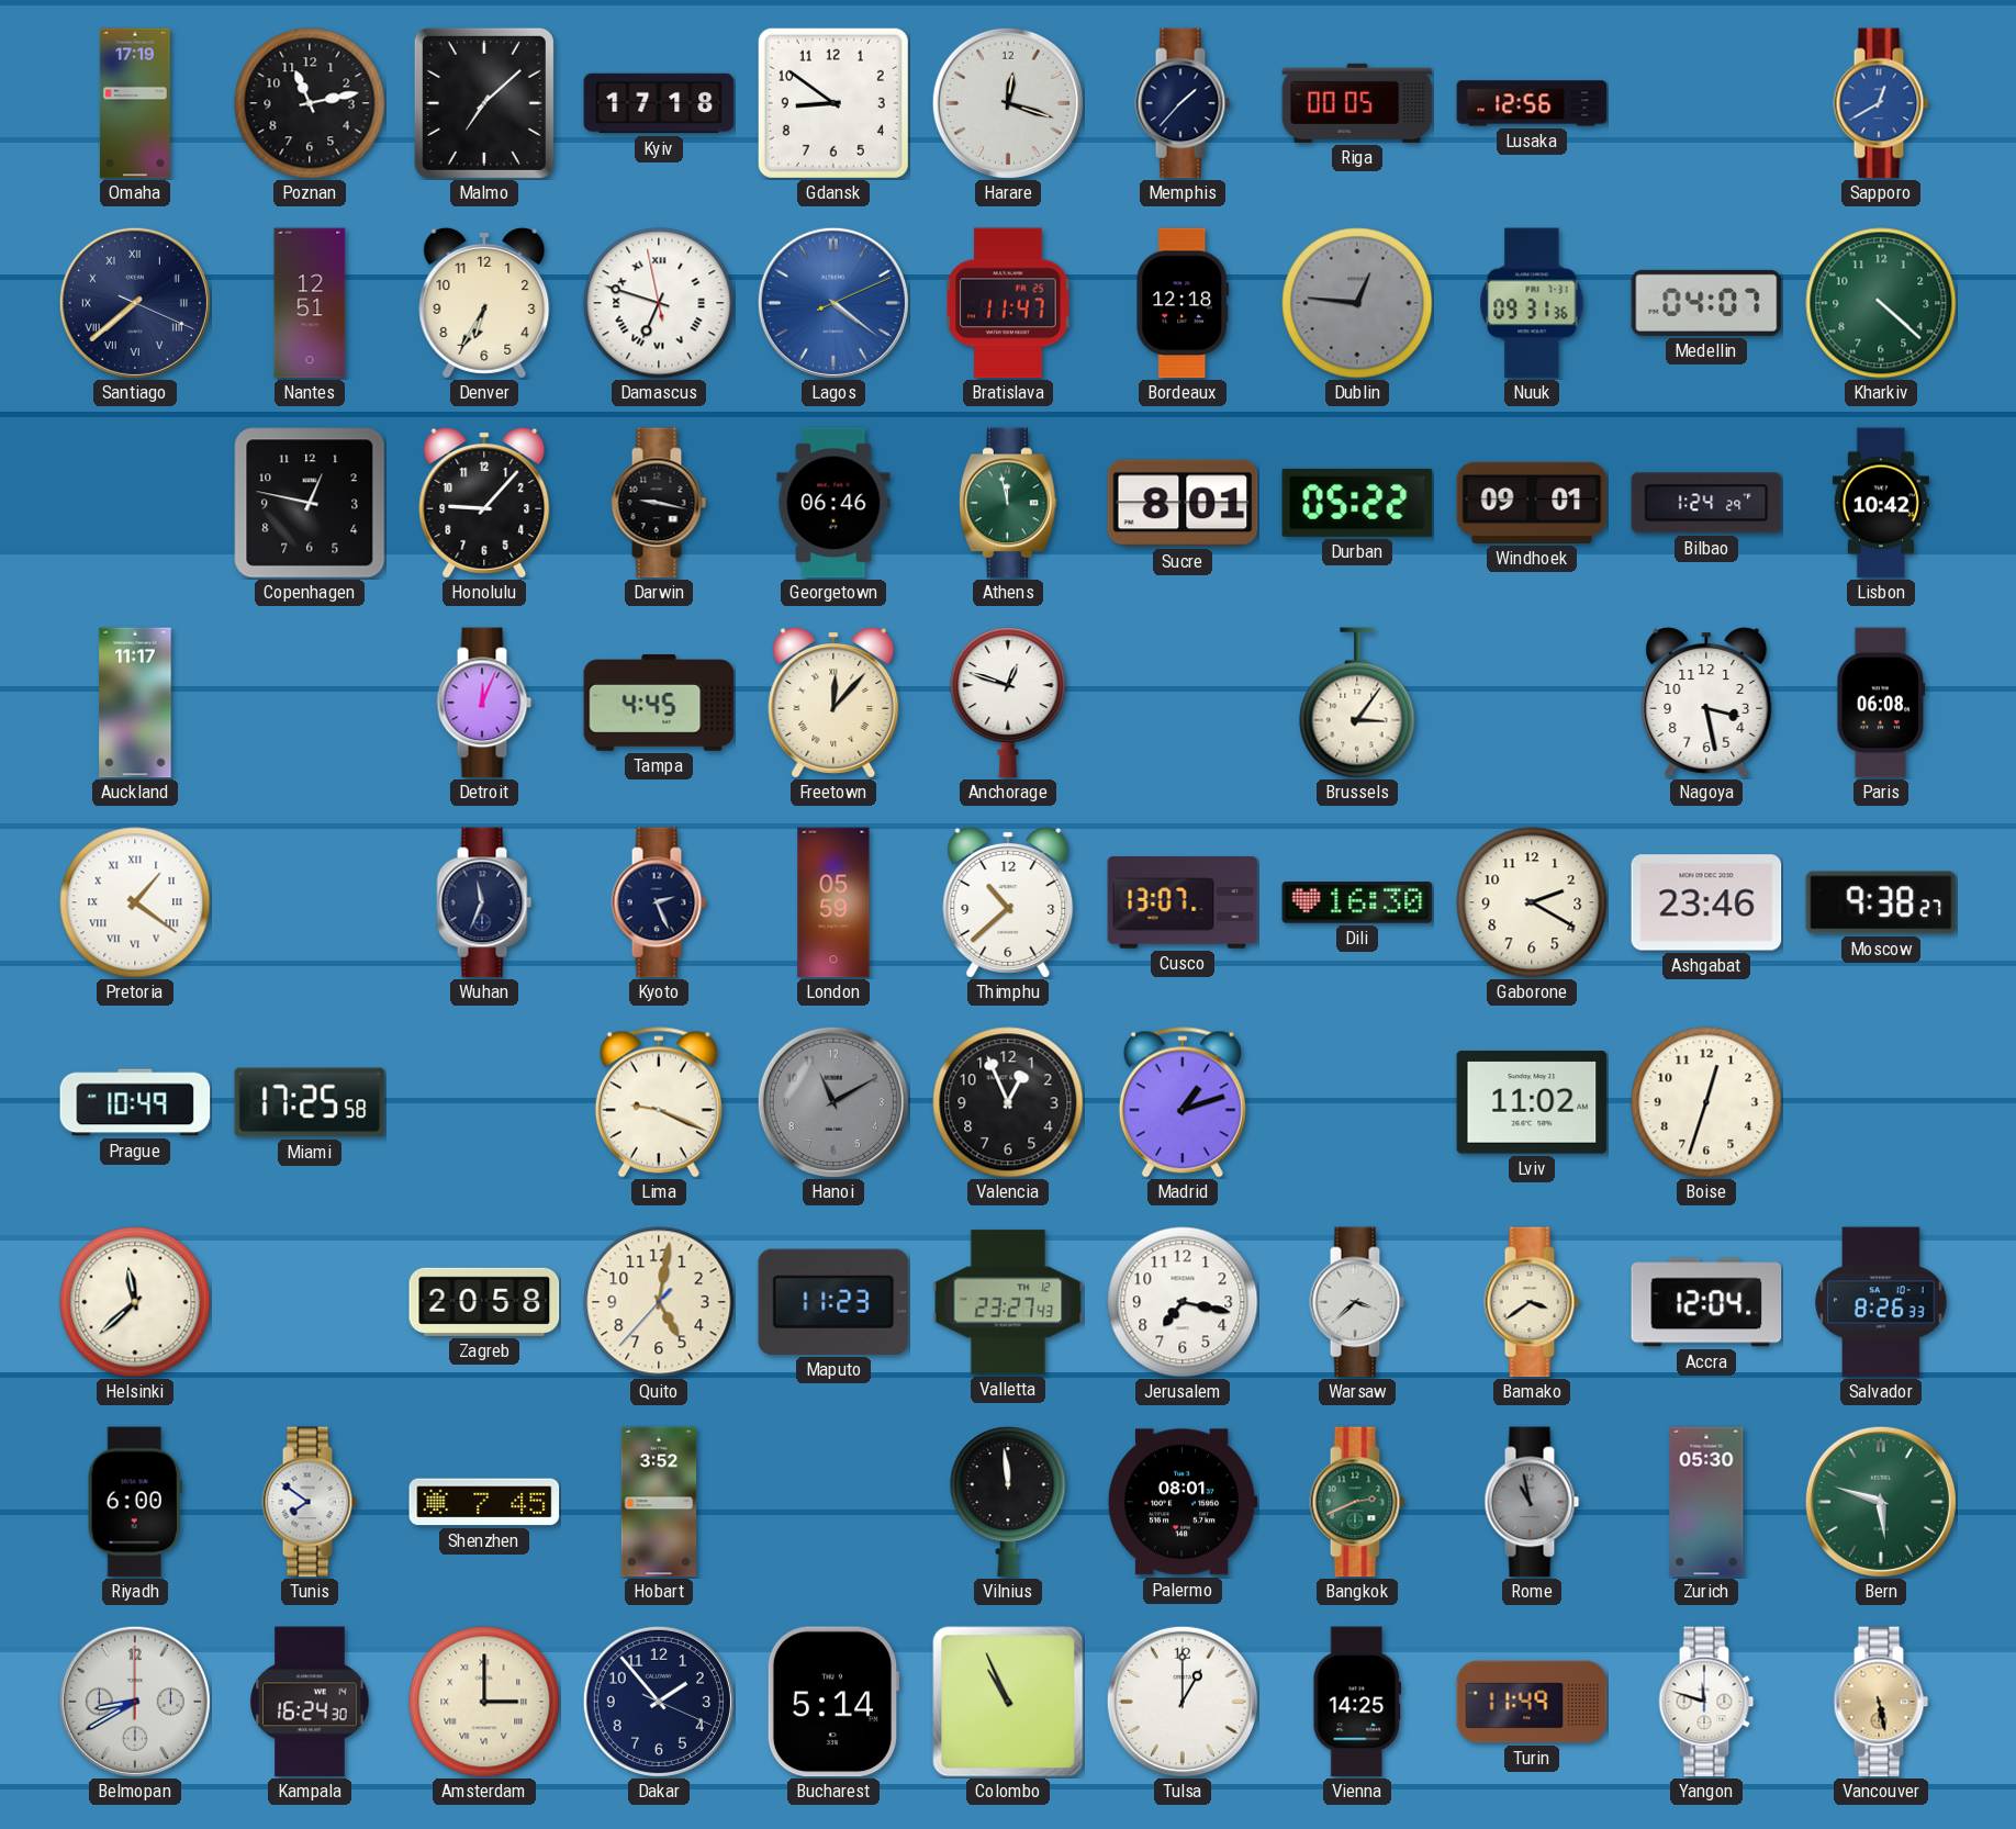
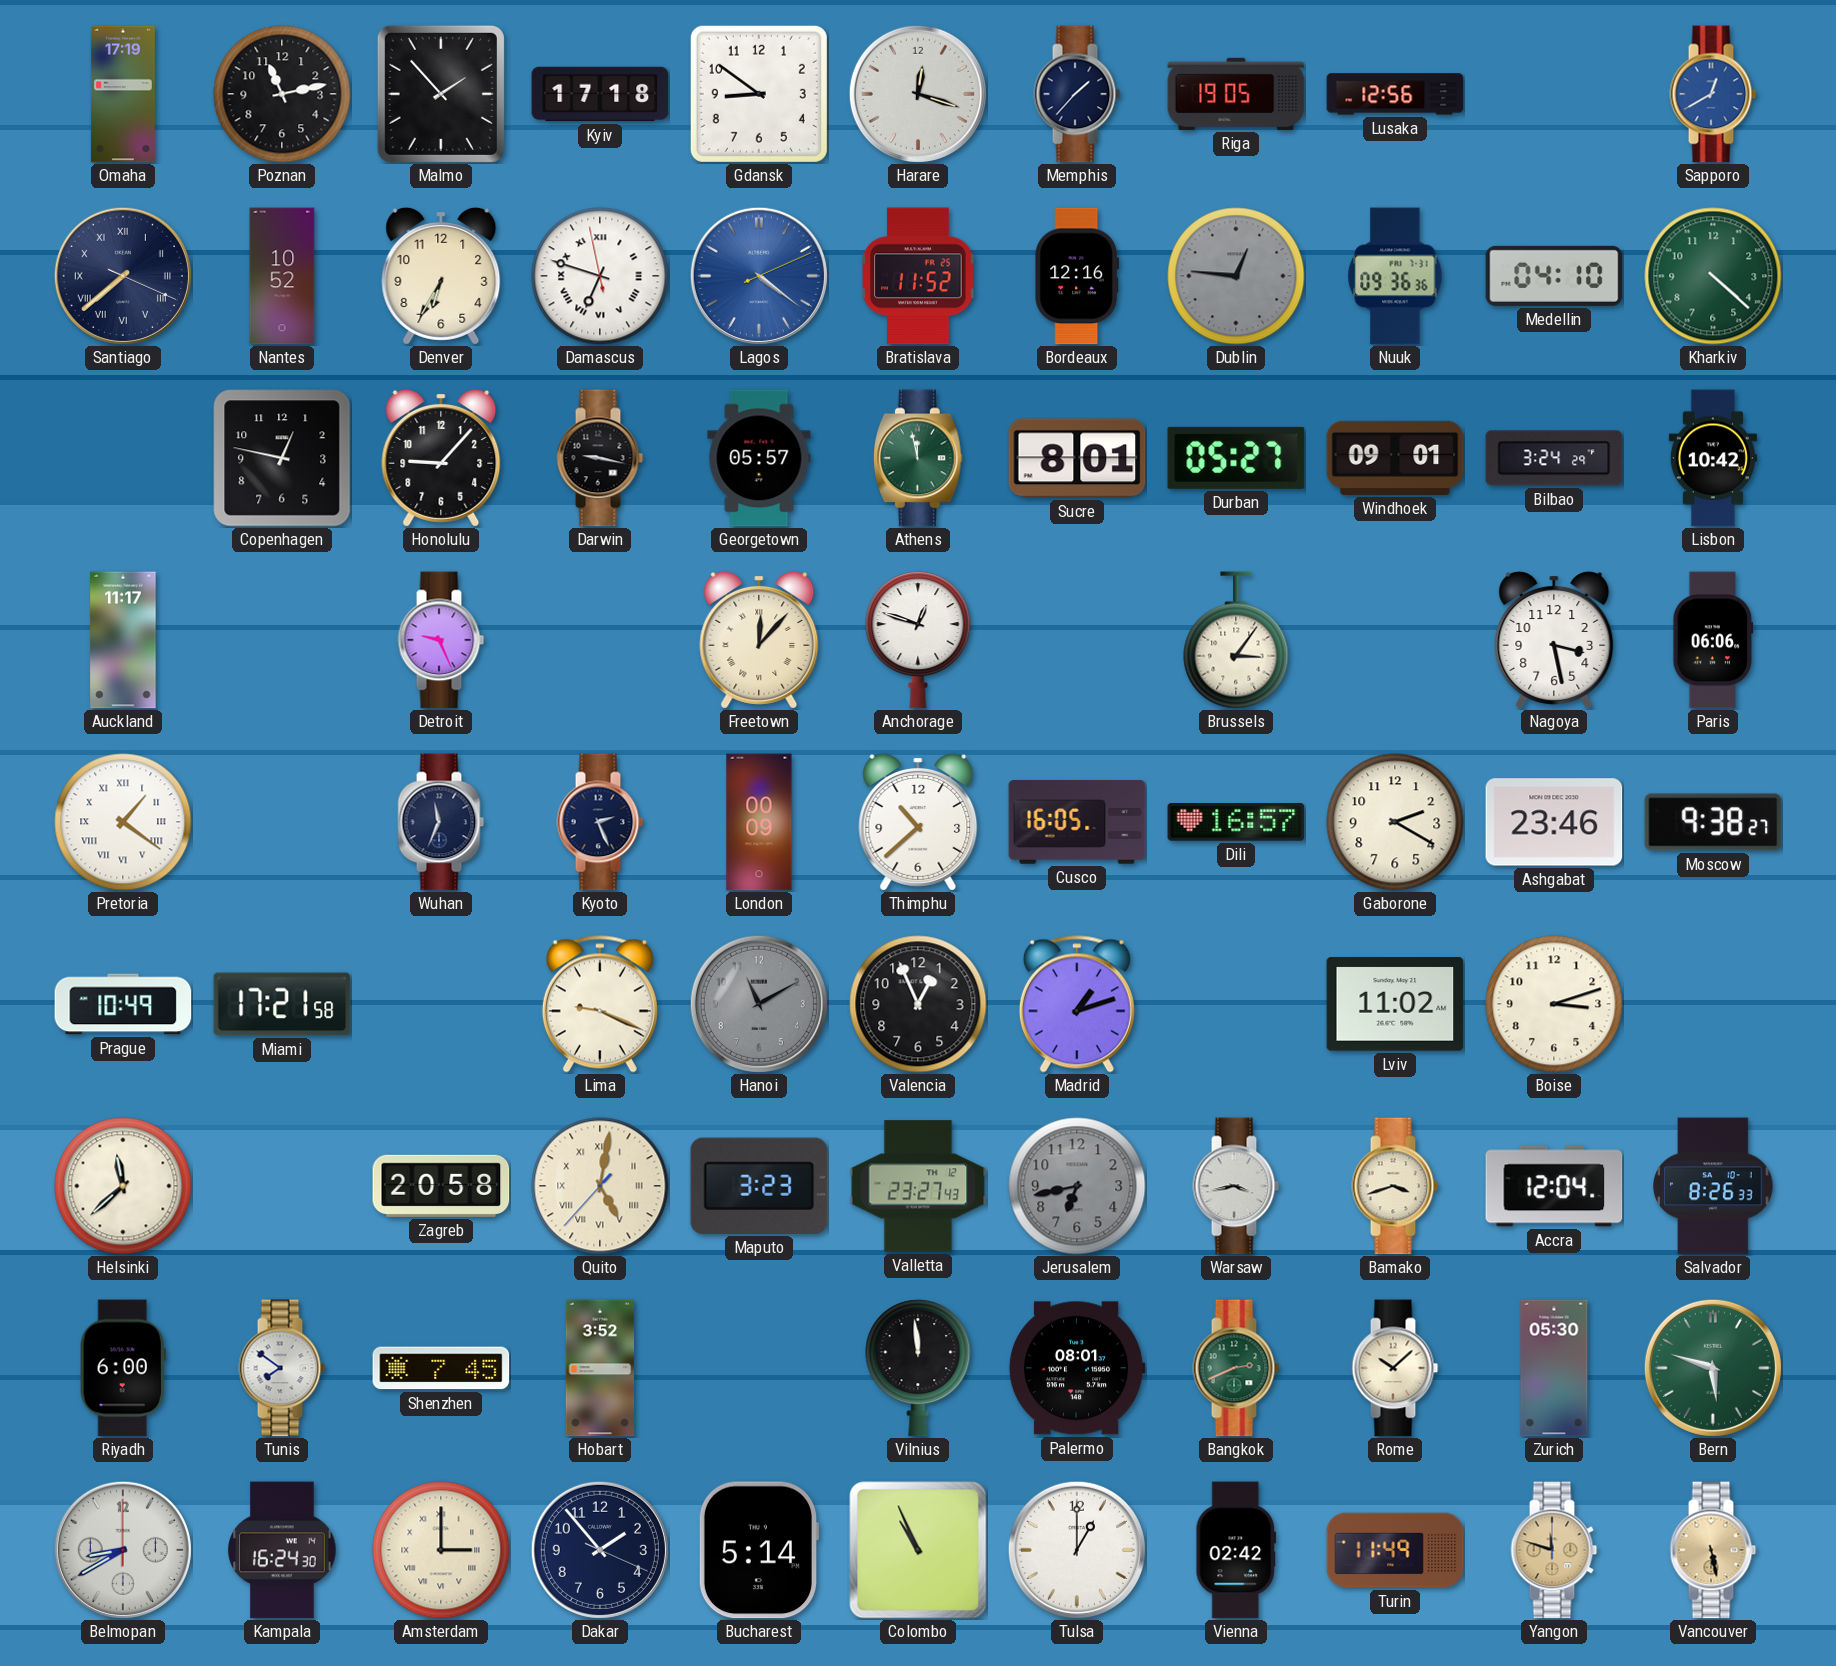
Malmo: 7:08 -> 1:53
Riga: 00:05 -> 19:05
Nantes: 12:51 -> 10:52
Bratislava: 11:47 -> 11:52
Bordeaux: 12:18 -> 12:16
Nuuk: 09:31 -> 09:36
Medellin: 04:07 -> 04:10
Georgetown: 06:46 -> 05:57
Durban: 05:22 -> 05:27
Bilbao: 1:24 -> 3:24
Detroit: 12:04 -> 9:26
Tampa: 4:45 -> none
Paris: 06:08 -> 06:06
London: 05:59 -> 00:09
Cusco: 13:07 -> 16:05
Dili: 16:30 -> 16:57
Miami: 17:25 -> 17:21
Boise: 12:33 -> 3:12
Quito numerals: Arabic -> Roman
Maputo: 11:23 -> 3:23
Jerusalem: 7:17 -> 6:43
Jerusalem dial: white -> grey
Warsaw: 3:38 -> 3:43
Bamako: 3:39 -> 3:42
Rome: 10:58 -> 10:08
Rome dial: grey -> cream
Vienna: 14:25 -> 02:42
Yangon dial: white -> champagne
